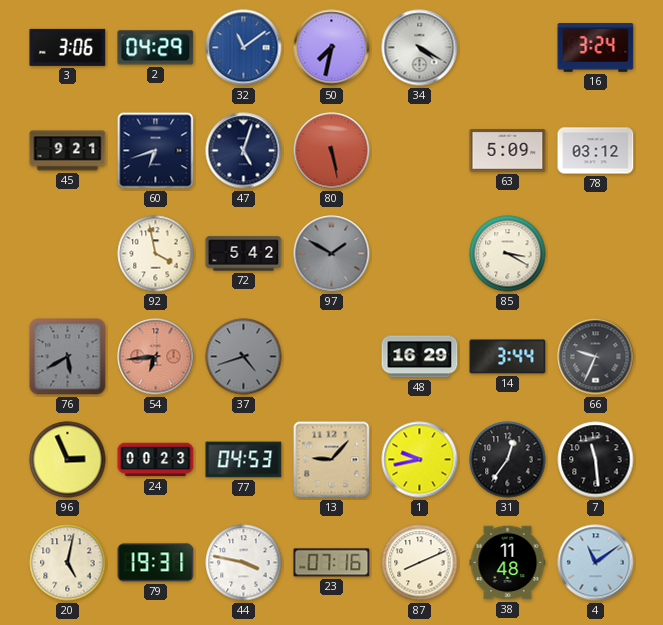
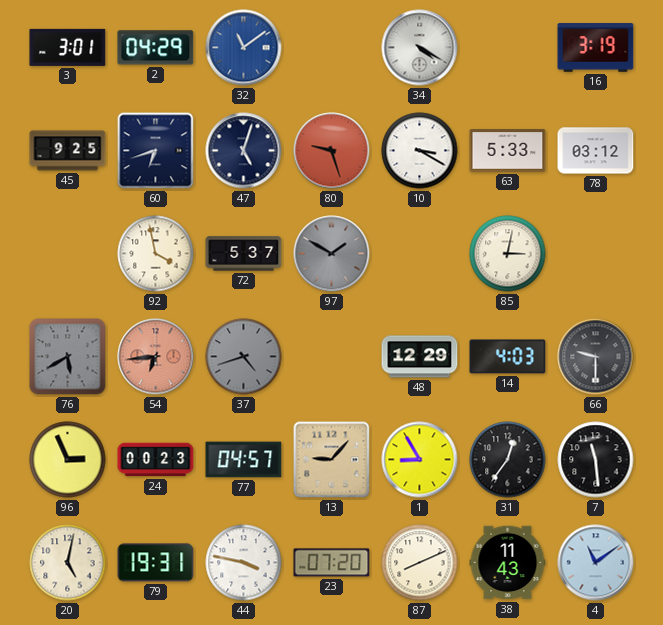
3: 3:06 -> 3:01
50: 7:32 -> none
16: 3:24 -> 3:19
45: 9:21 -> 9:25
80: 5:28 -> 9:27
10: none -> 3:20
63: 5:09 -> 5:33
72: 5:42 -> 5:37
85: 3:20 -> 3:02
48: 16:29 -> 12:29
14: 3:44 -> 4:03
66: 9:34 -> 9:30
77: 04:53 -> 04:57
1: 9:43 -> 8:55
23: 07:16 -> 07:20
38: 11:48 -> 11:43
